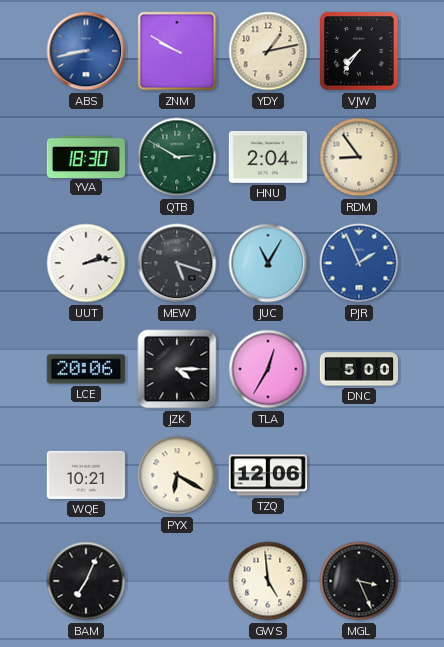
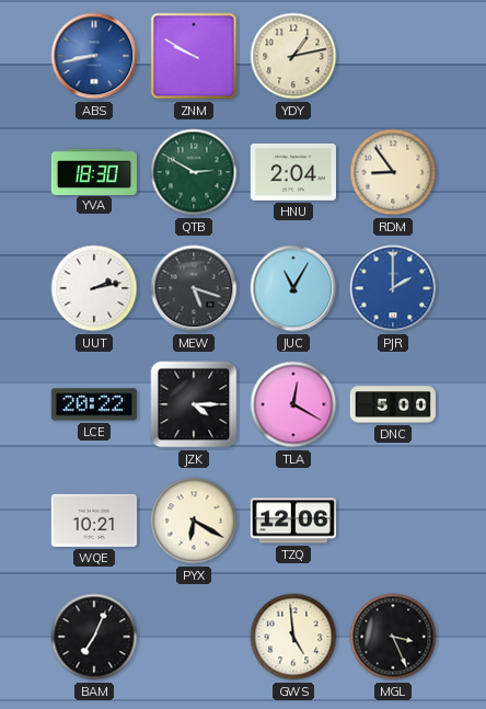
VJW: 7:36 -> none
PJR: 1:56 -> 2:00
LCE: 20:06 -> 20:22
TLA: 12:35 -> 12:20
